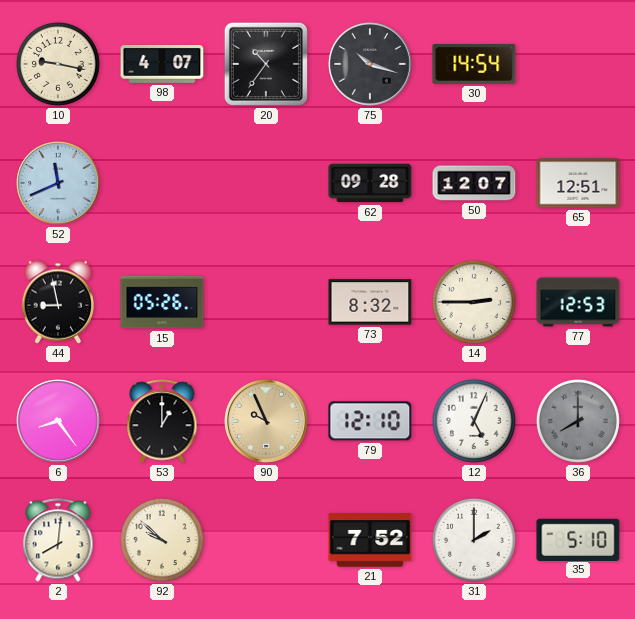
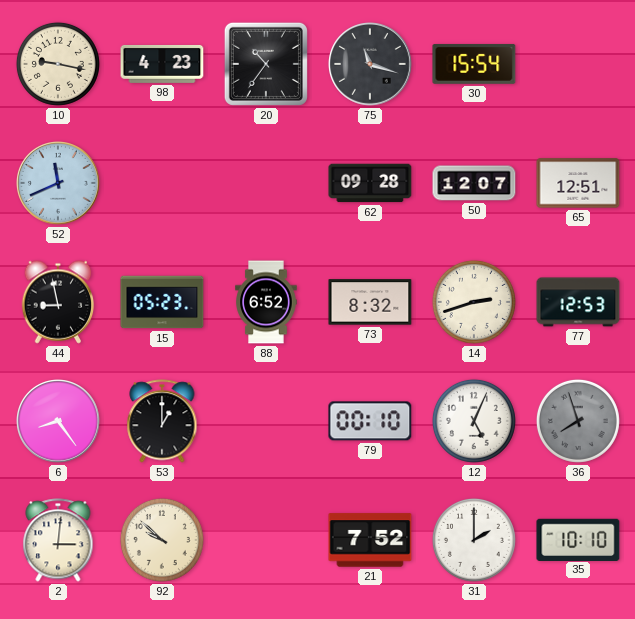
98: 4:07 -> 4:23
75: 10:18 -> 11:18
30: 14:54 -> 15:54
15: 05:26 -> 05:23
88: none -> 6:52
14: 2:45 -> 2:42
90: 9:56 -> none
79: 12:10 -> 00:10
36: 8:00 -> 7:57
2: 8:01 -> 3:01
35: 5:10 -> 10:10
